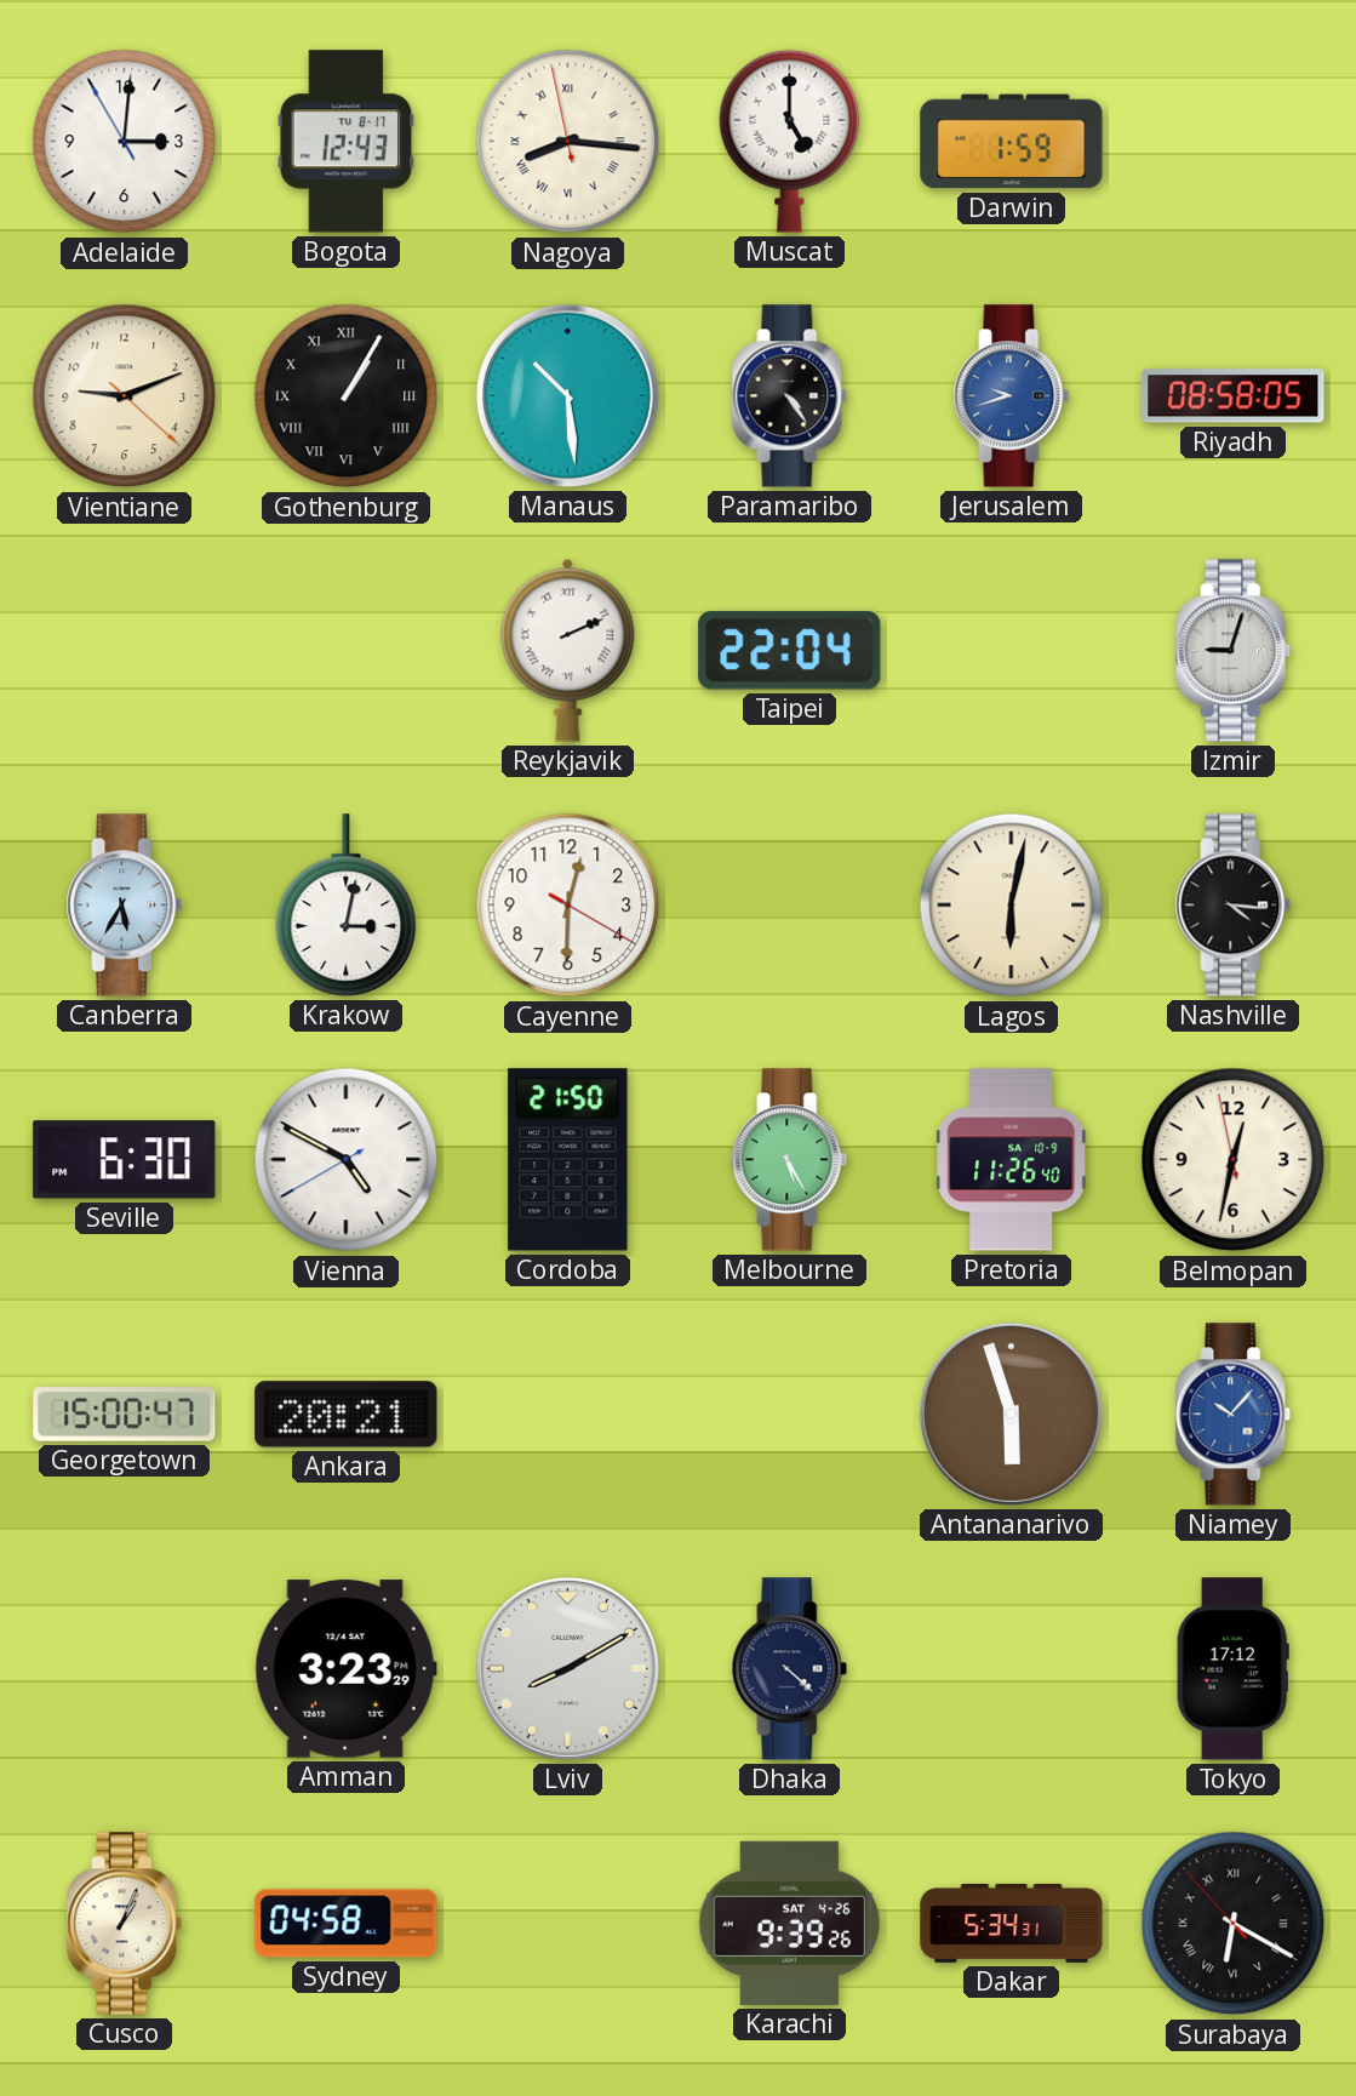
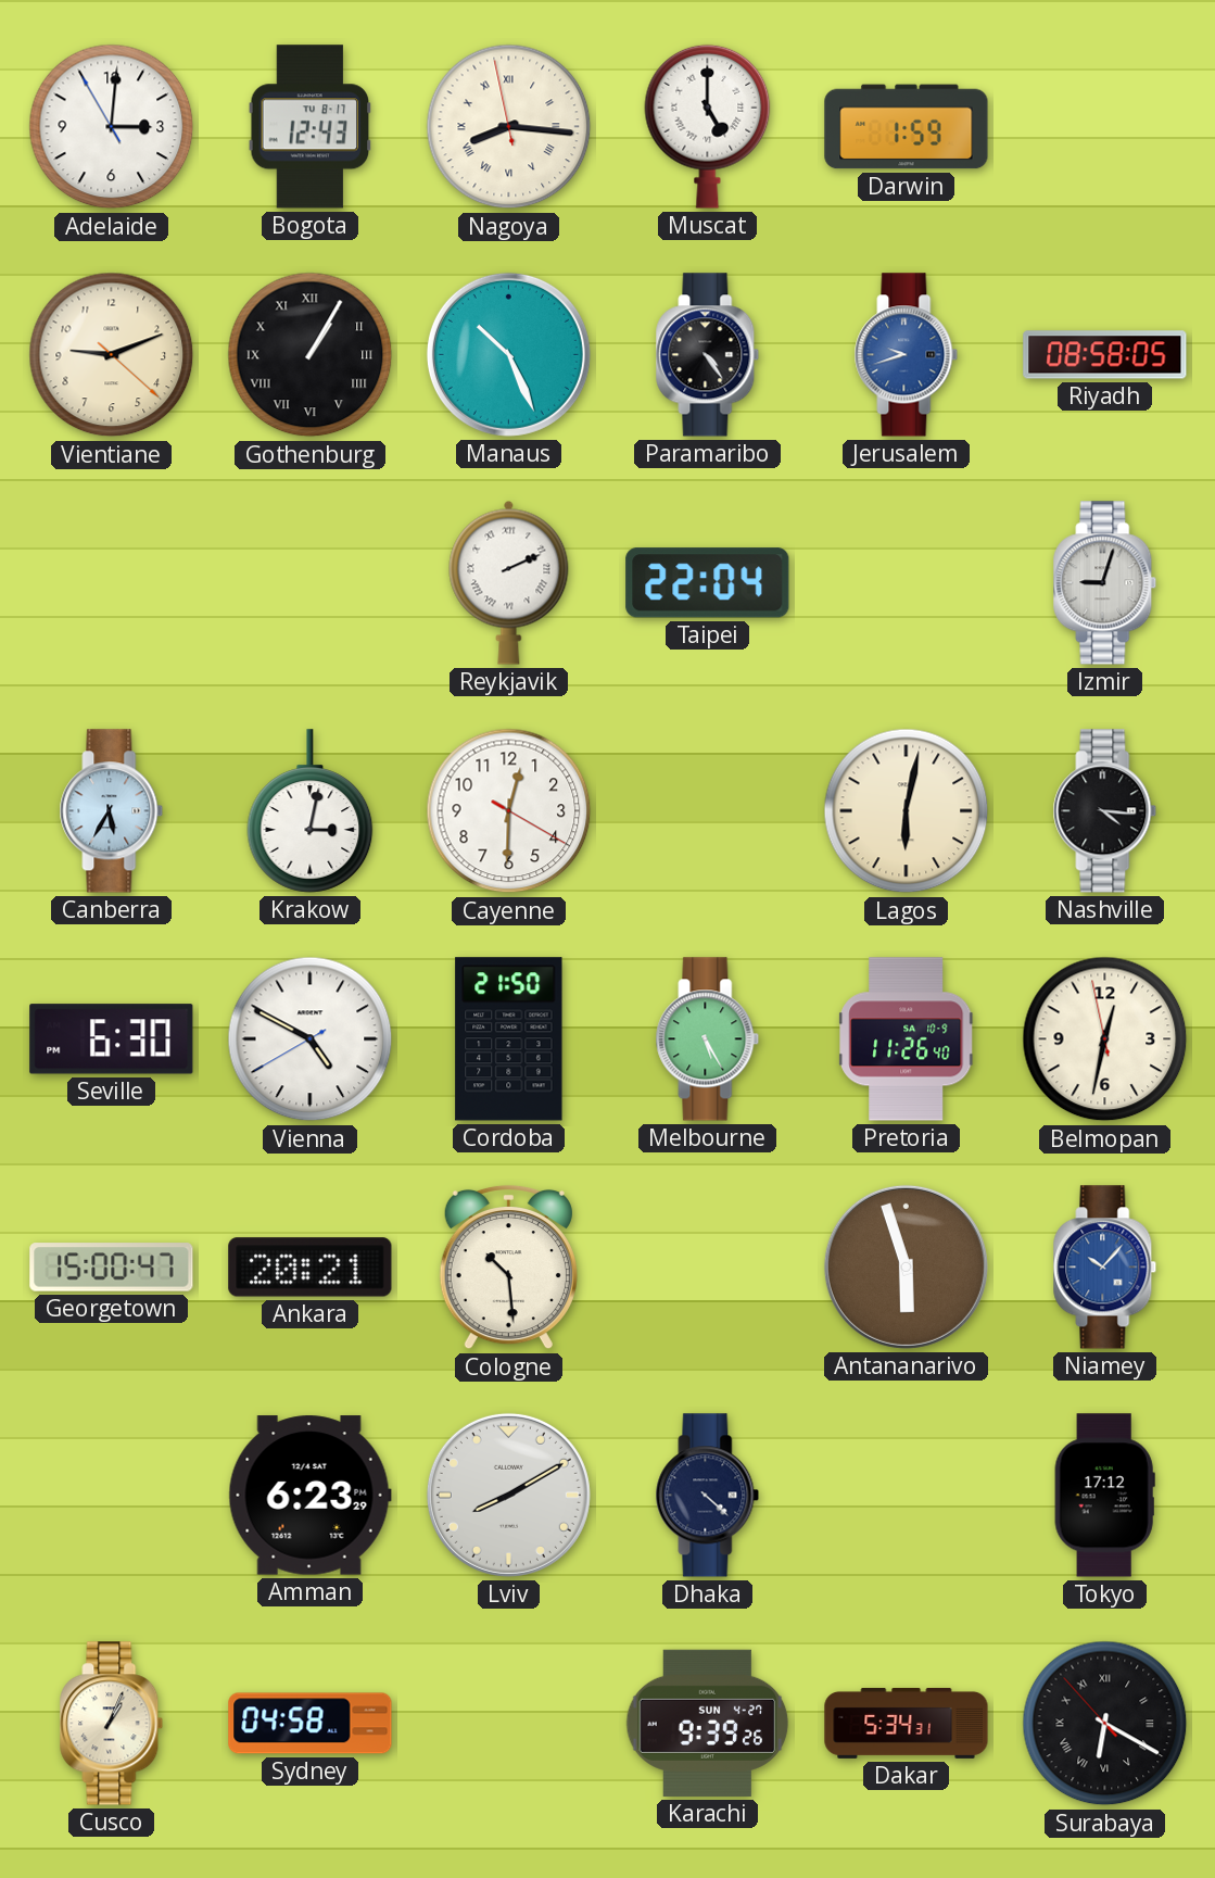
Manaus: 10:29 -> 10:26
Cologne: none -> 10:29
Amman: 3:23 -> 6:23
Karachi date: SAT 4-26 -> SUN 4-27
